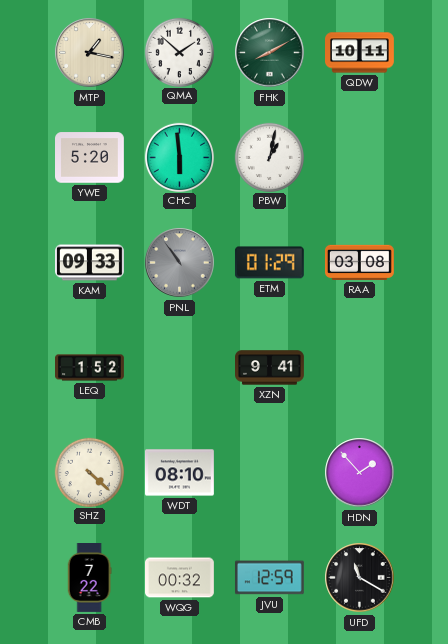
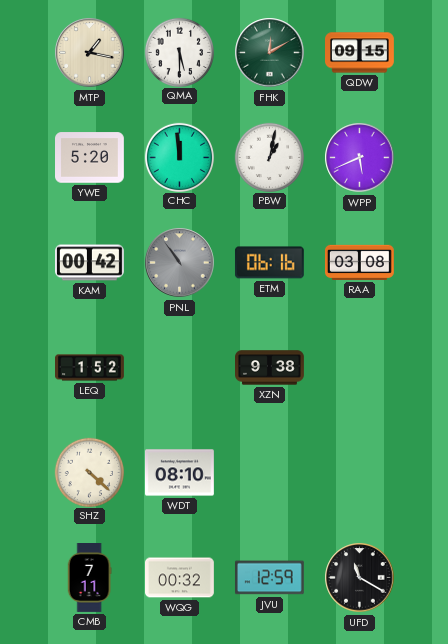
QMA: 1:52 -> 5:30
FHK: 8:10 -> 12:10
QDW: 10:11 -> 09:15
CHC: 5:59 -> 11:59
WPP: none -> 5:41
KAM: 09:33 -> 00:42
ETM: 01:29 -> 06:16
XZN: 9:41 -> 9:38
HDN: 1:53 -> none
CMB: 7:22 -> 7:11
